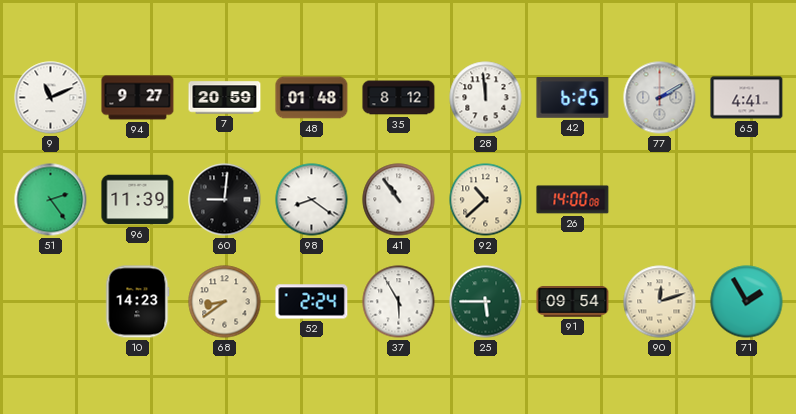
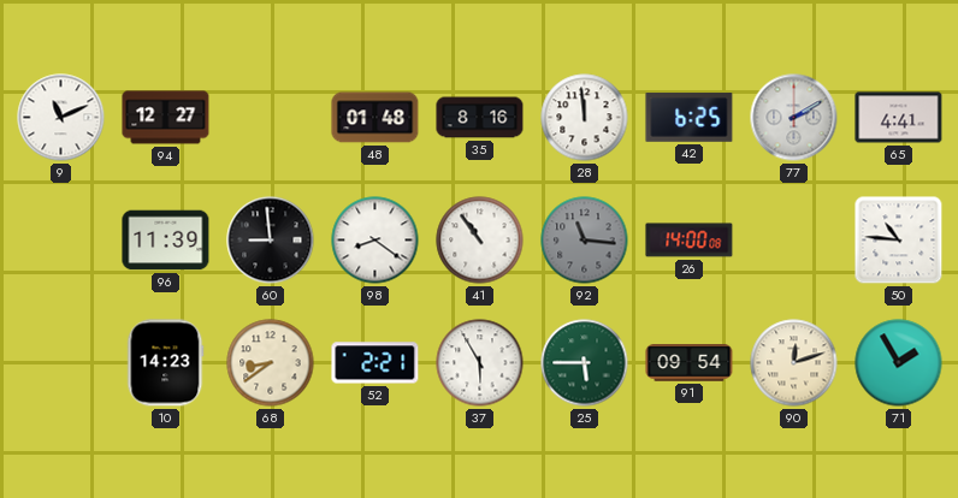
94: 9:27 -> 12:27
7: 20:59 -> none
35: 8:12 -> 8:16
51: 2:24 -> none
60: 9:01 -> 8:59
92: 10:38 -> 11:16
92 dial: cream -> grey
50: none -> 10:46
52: 2:24 -> 2:21
